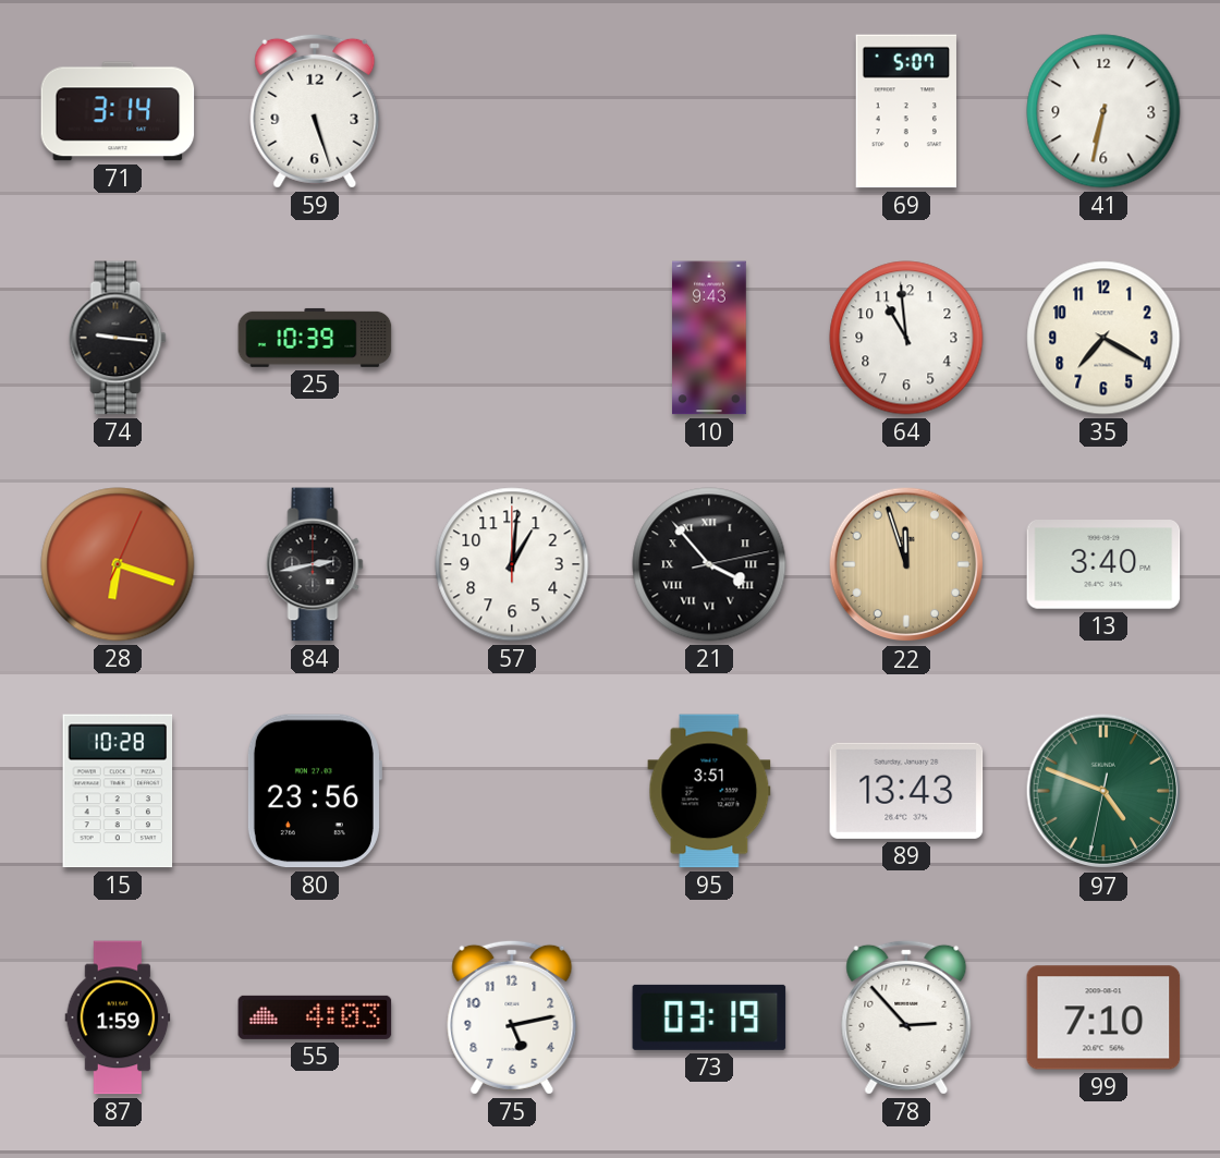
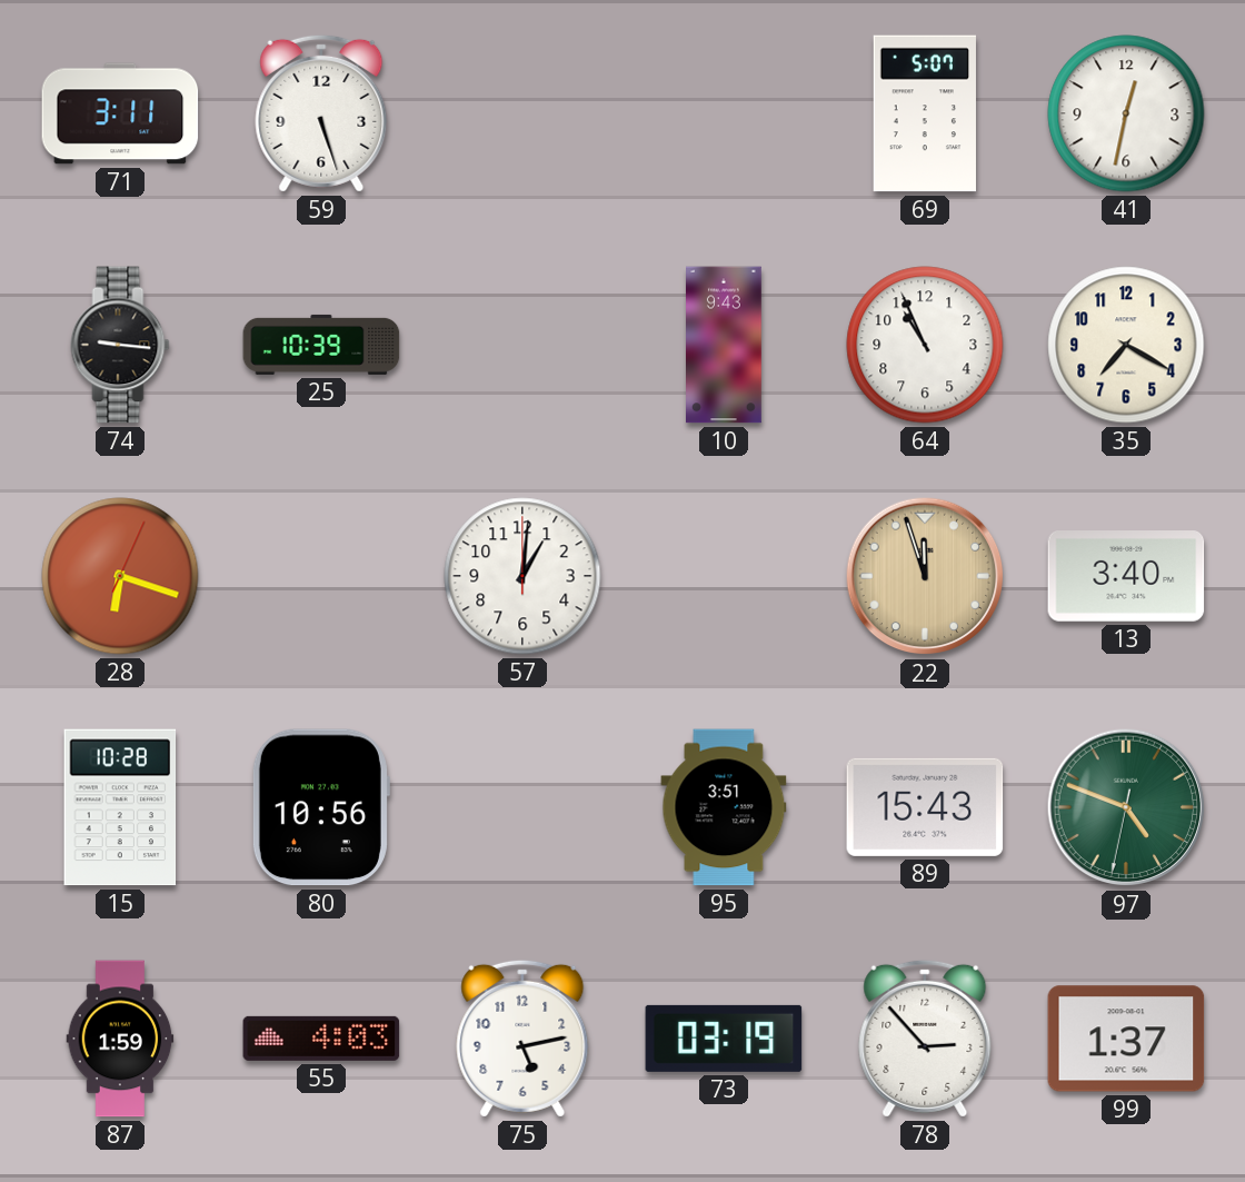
71: 3:14 -> 3:11
41: 6:32 -> 12:32
64: 10:59 -> 10:56
84: 2:43 -> none
21: 3:53 -> none
80: 23:56 -> 10:56
89: 13:43 -> 15:43
99: 7:10 -> 1:37
